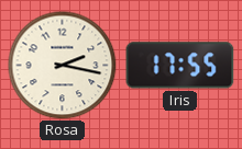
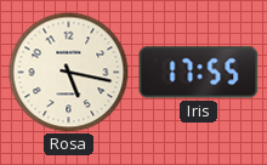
Rosa: 2:17 -> 5:17
